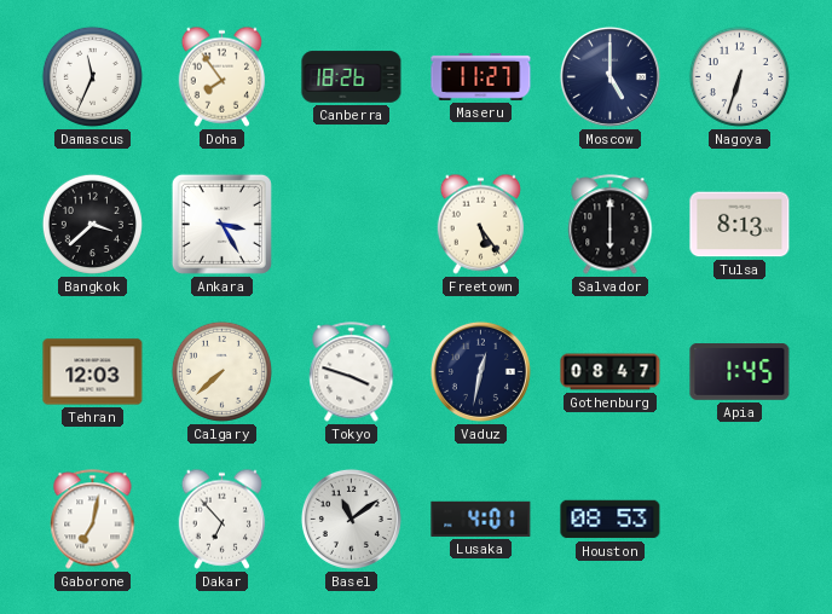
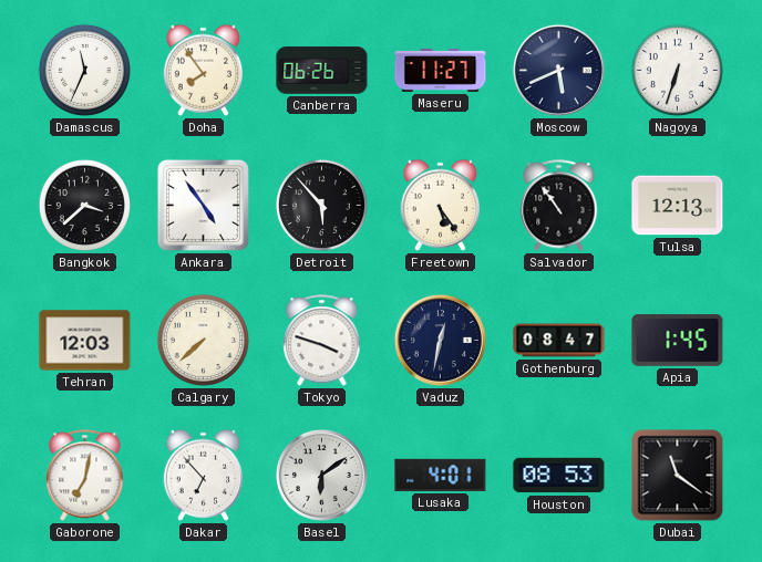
Canberra: 18:26 -> 06:26
Moscow: 5:00 -> 5:41
Ankara: 3:25 -> 4:54
Detroit: none -> 5:53
Salvador: 6:00 -> 10:54
Tulsa: 8:13 -> 12:13
Basel: 11:09 -> 6:09
Dubai: none -> 11:21
